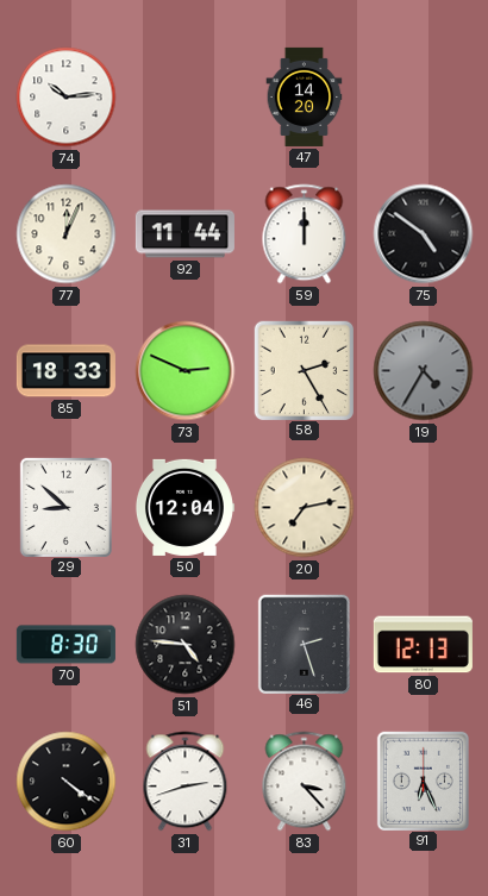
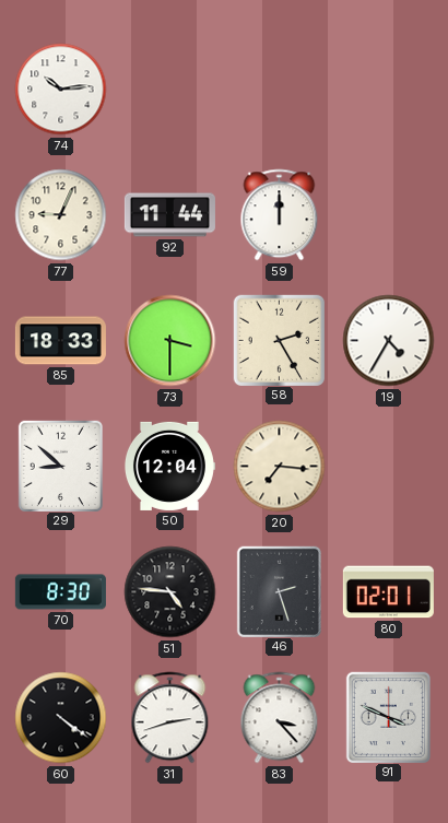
47: 14:20 -> none
77: 12:04 -> 9:04
75: 4:51 -> none
73: 2:49 -> 3:30
19 dial: grey -> white
20: 7:13 -> 7:16
80: 12:13 -> 02:01
91: 6:26 -> 3:49
